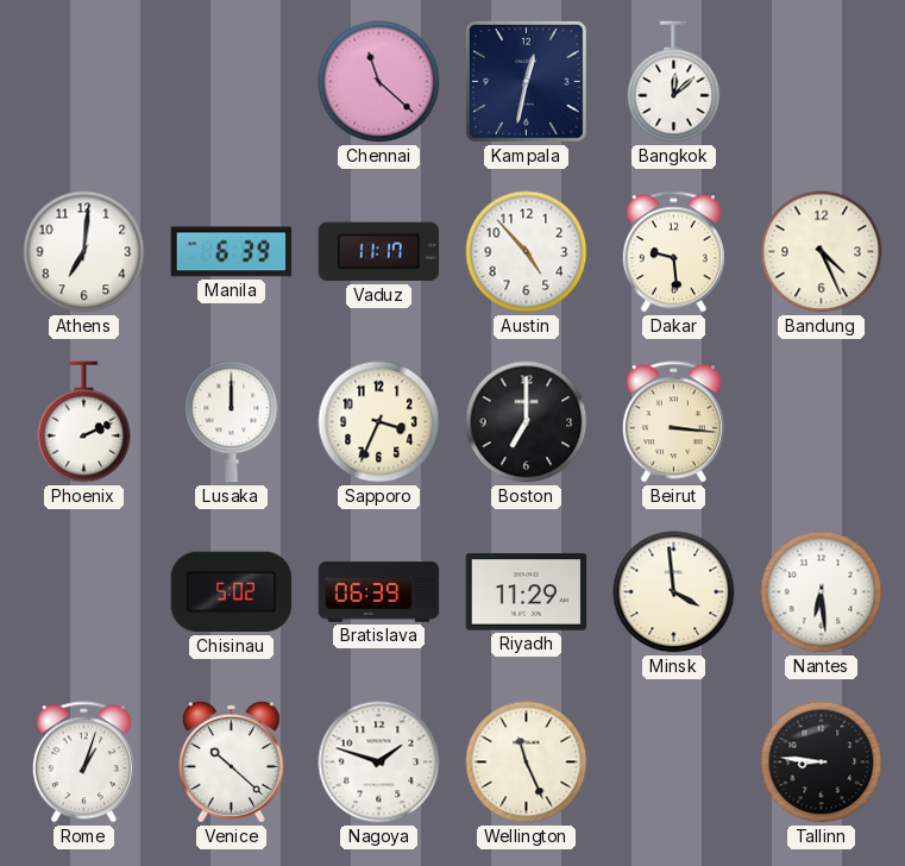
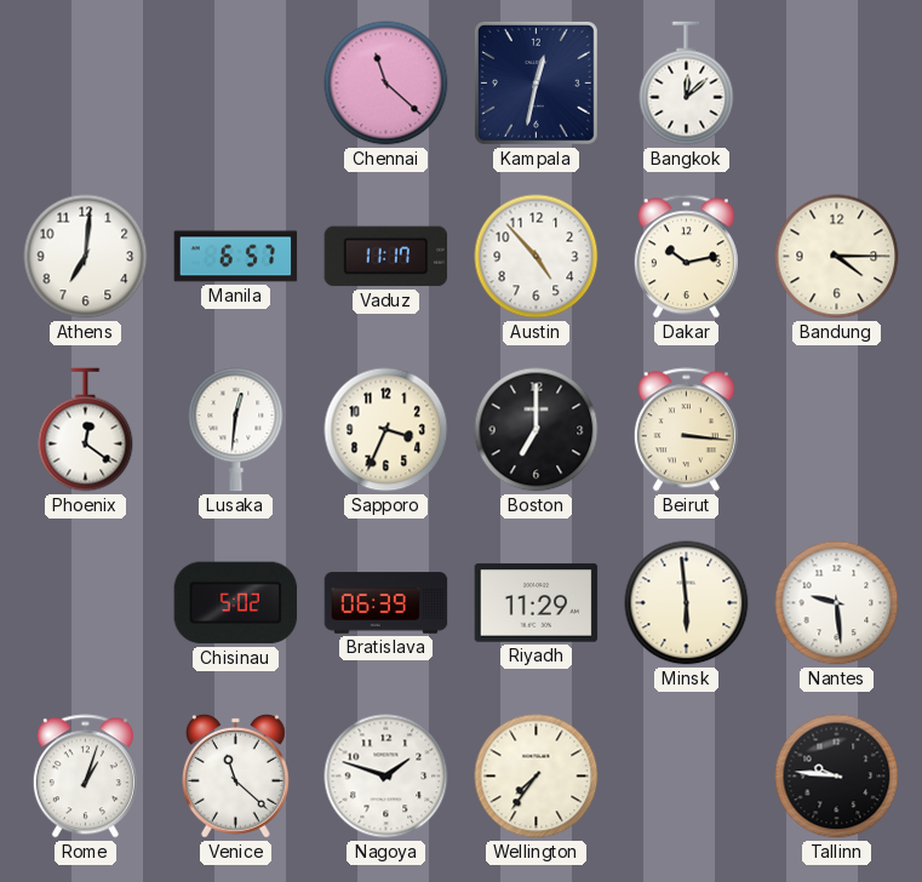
Manila: 6:39 -> 6:57
Dakar: 9:29 -> 10:13
Bandung: 4:26 -> 4:15
Phoenix: 2:11 -> 12:21
Lusaka: 12:00 -> 12:31
Minsk: 3:59 -> 5:59
Nantes: 6:29 -> 9:29
Venice: 10:22 -> 11:22
Wellington: 11:26 -> 7:36
Tallinn: 8:46 -> 9:46
